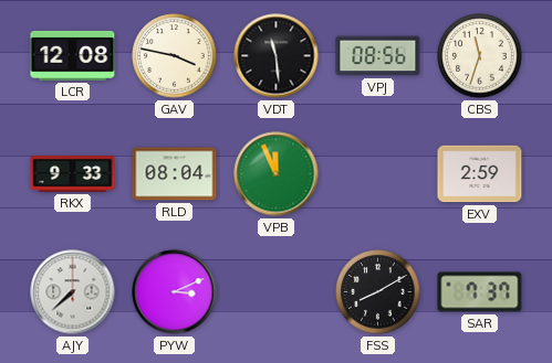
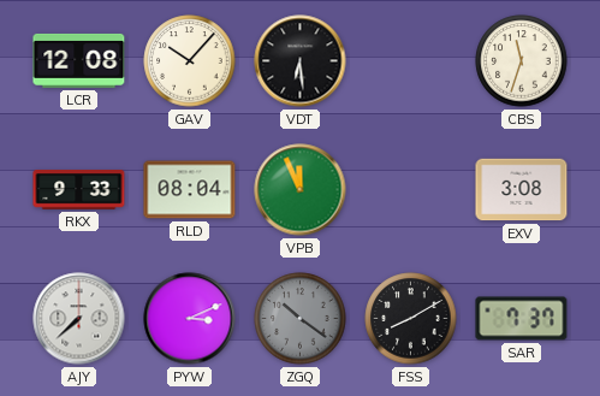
GAV: 3:47 -> 10:07
VDT: 11:29 -> 6:29
VPJ: 08:56 -> none
EXV: 2:59 -> 3:08
ZGQ: none -> 10:21
